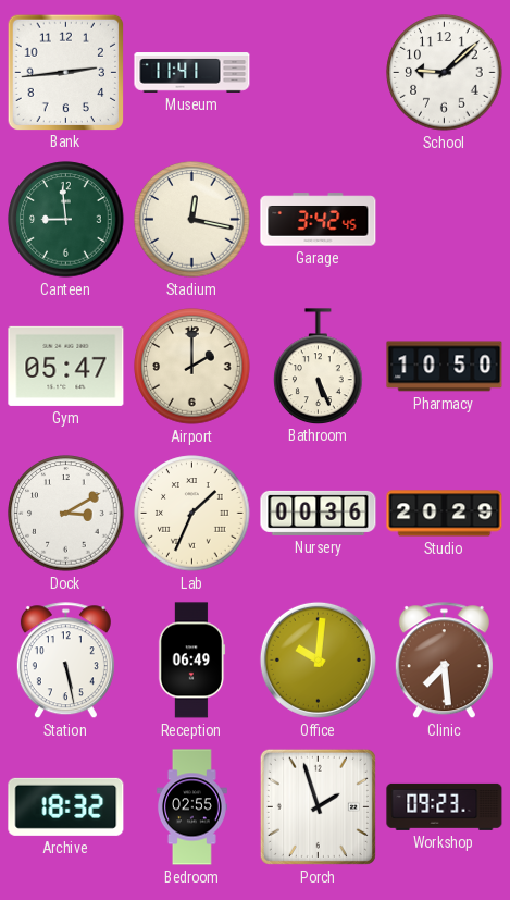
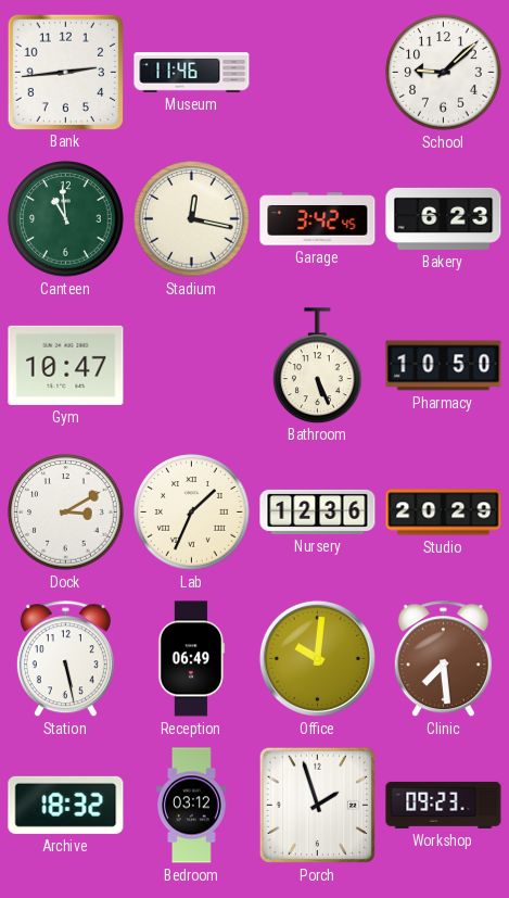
Museum: 11:41 -> 11:46
Canteen: 8:59 -> 10:59
Bakery: none -> 6:23
Gym: 05:47 -> 10:47
Airport: 2:00 -> none
Nursery: 00:36 -> 12:36
Bedroom: 02:55 -> 03:12
